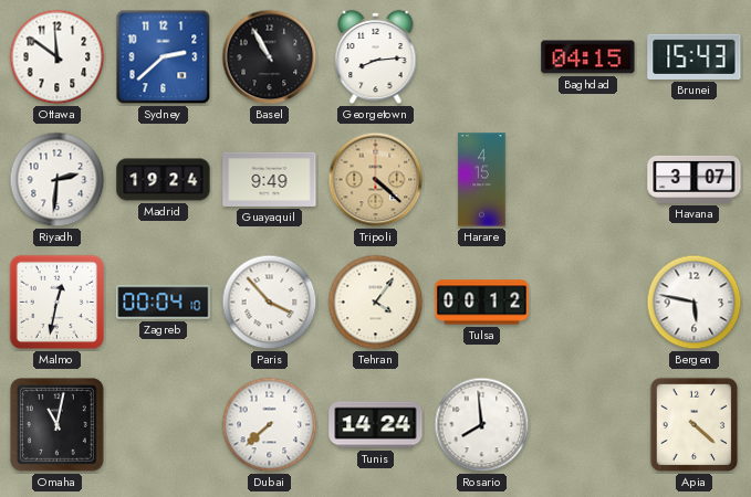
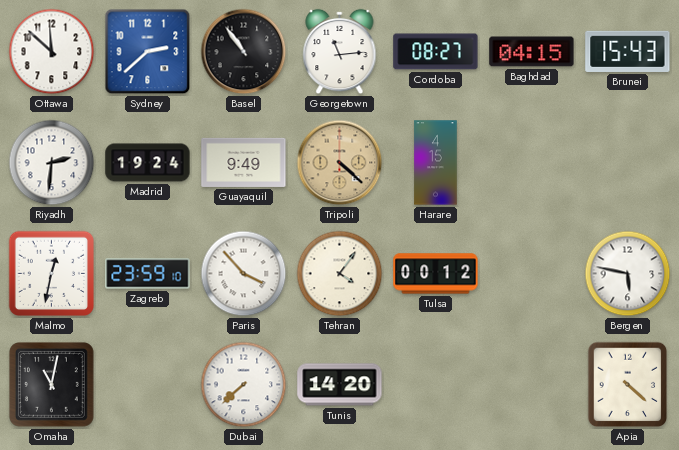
Ottawa: 11:51 -> 11:52
Basel: 10:55 -> 10:54
Georgetown: 8:14 -> 11:14
Cordoba: none -> 08:27
Havana: 3:07 -> none
Zagreb: 00:04 -> 23:59
Tunis: 14:24 -> 14:20
Rosario: 7:59 -> none
